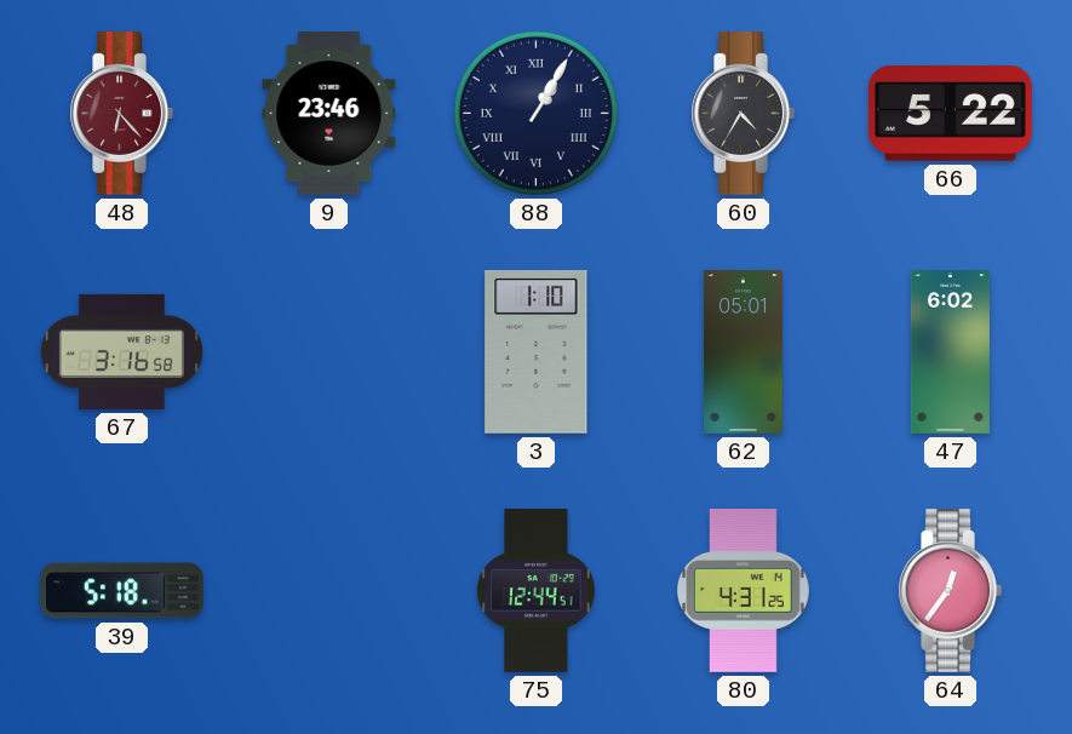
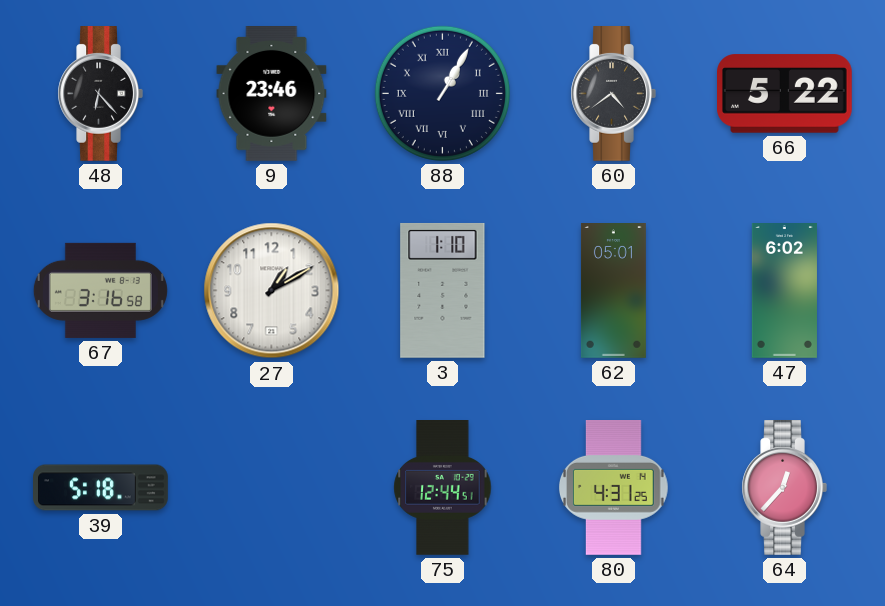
48 dial: burgundy -> black
60: 4:35 -> 4:39
27: none -> 1:10
64: 12:36 -> 12:37
